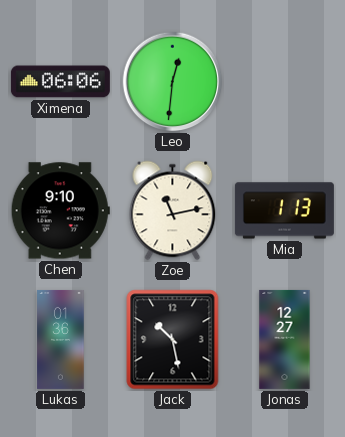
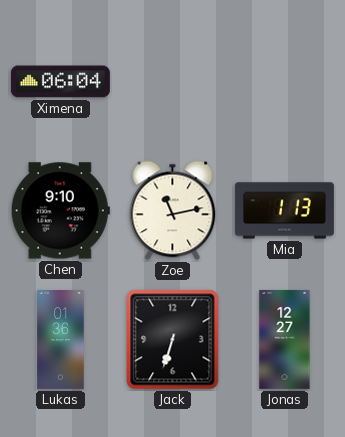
Ximena: 06:06 -> 06:04
Leo: 12:31 -> none
Jack: 10:28 -> 6:33
